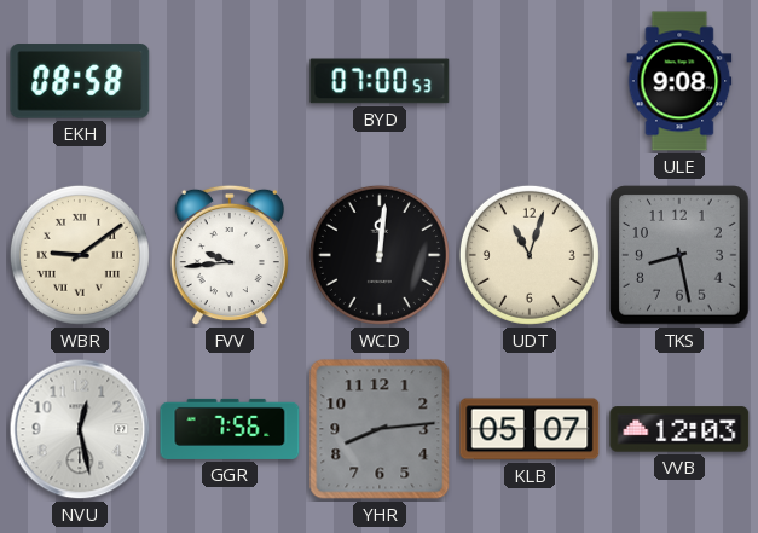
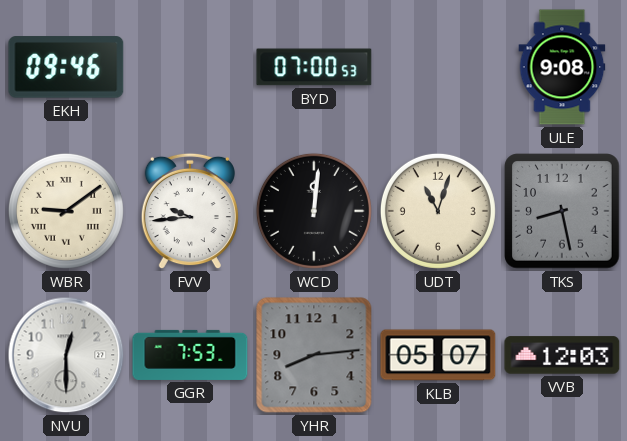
EKH: 08:58 -> 09:46
NVU: 12:28 -> 12:30
GGR: 7:56 -> 7:53
